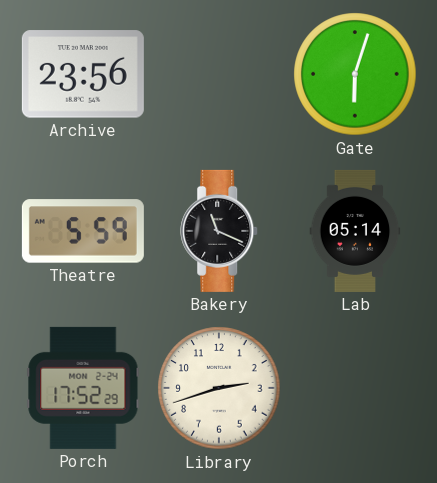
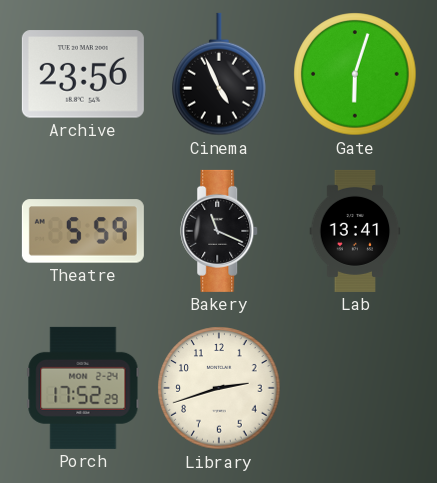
Cinema: none -> 4:56
Lab: 05:14 -> 13:41
